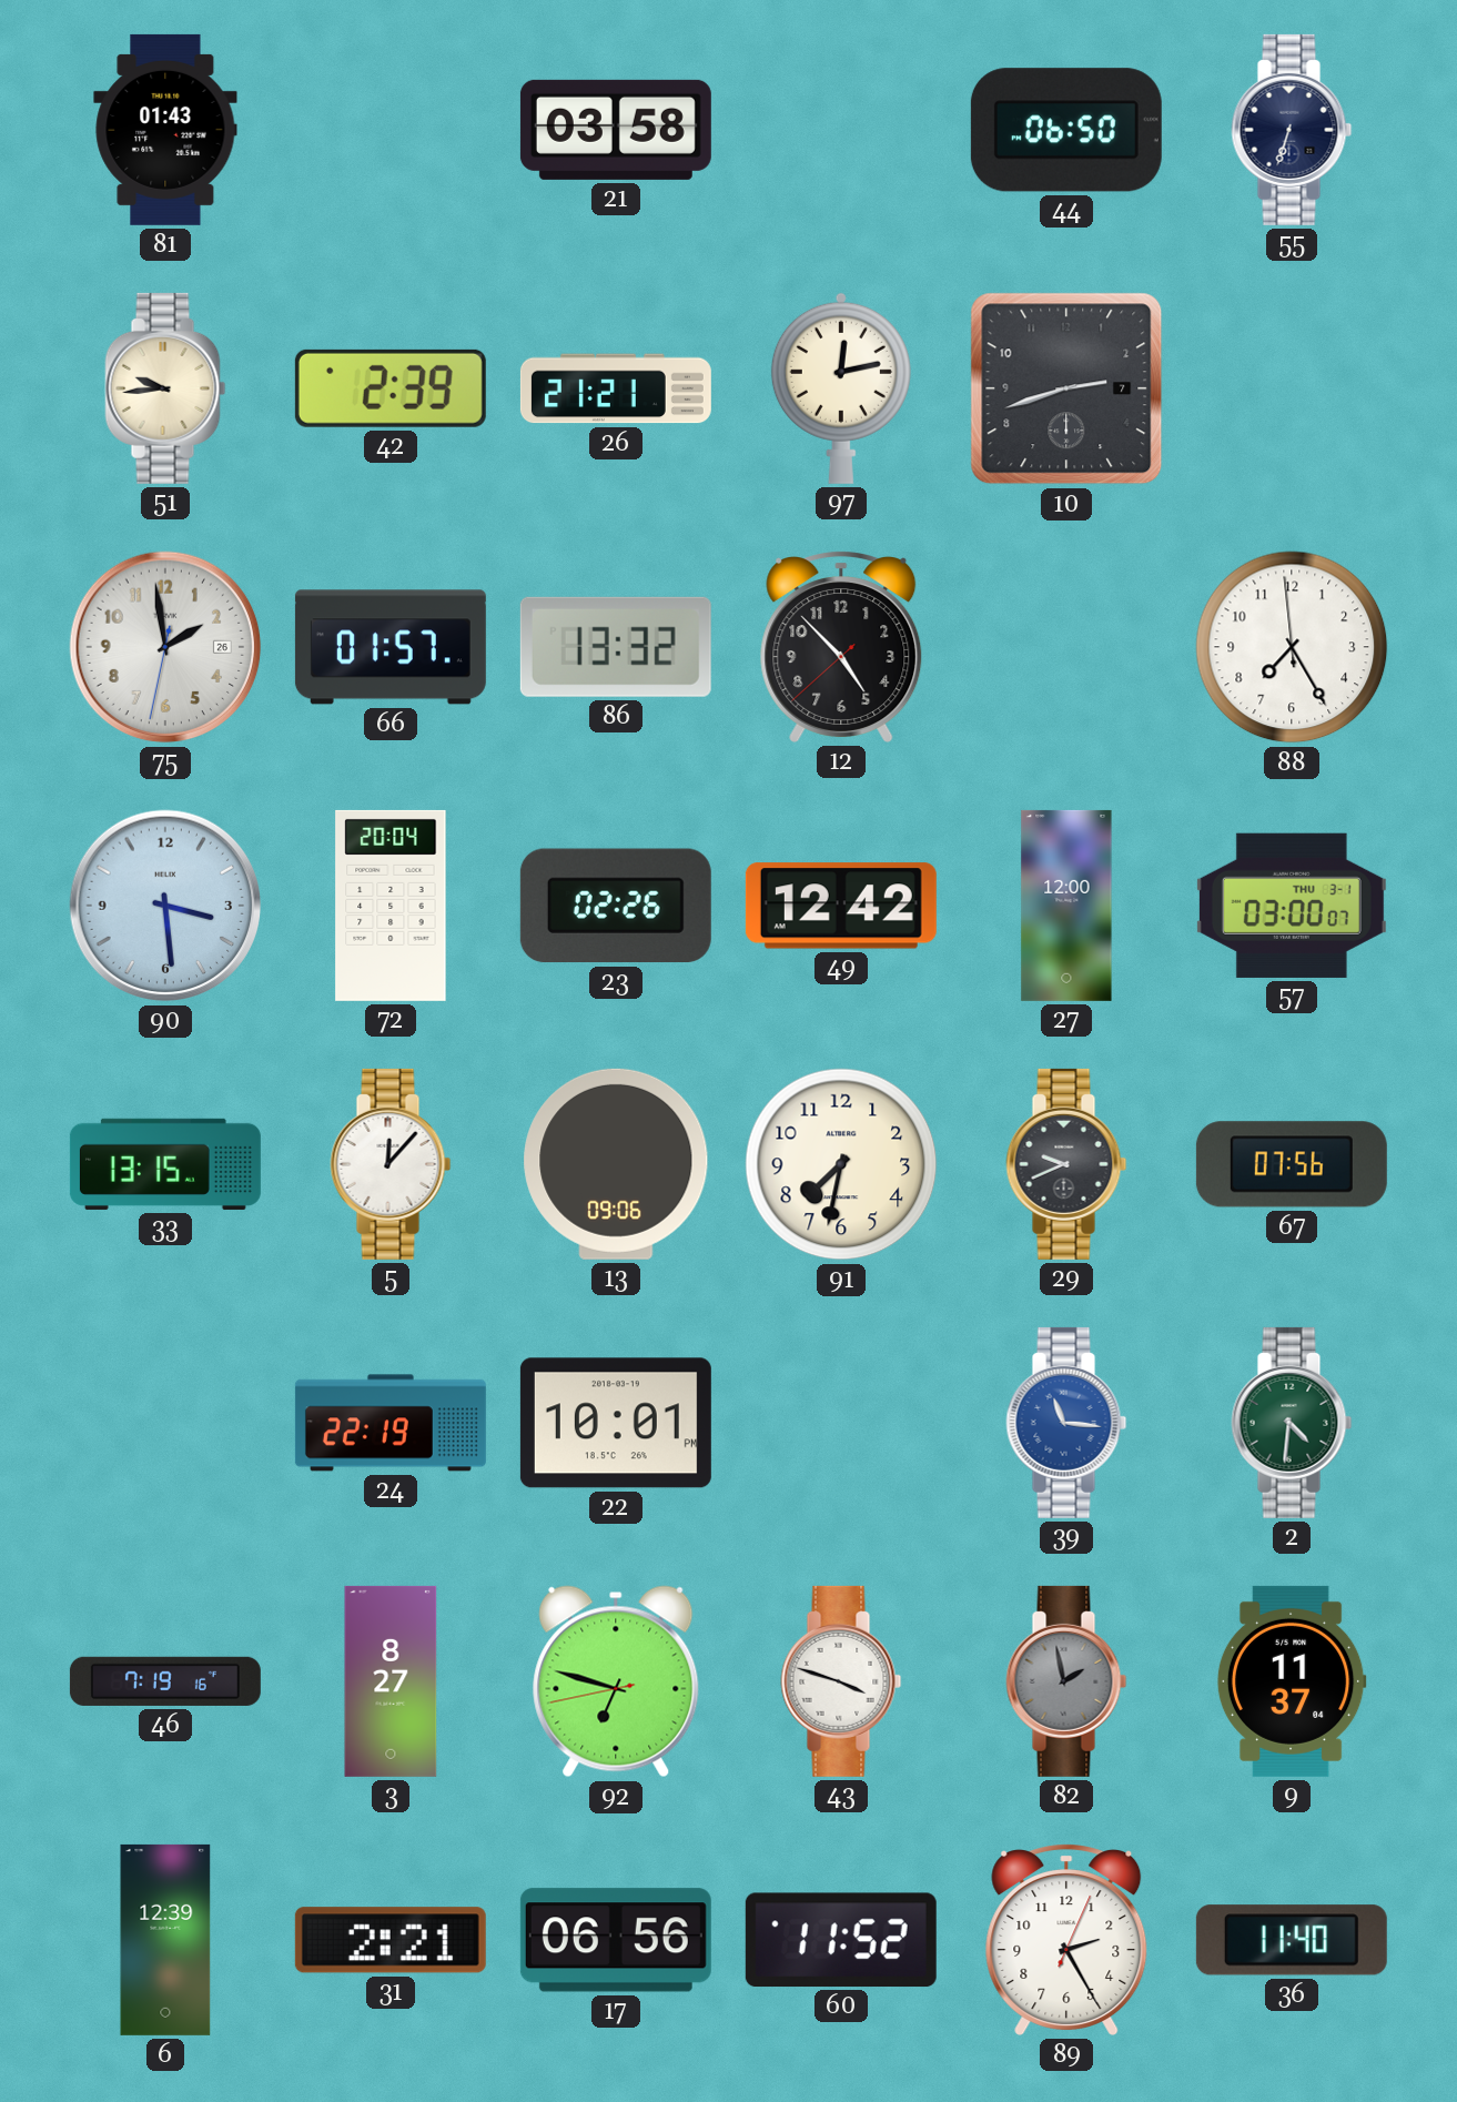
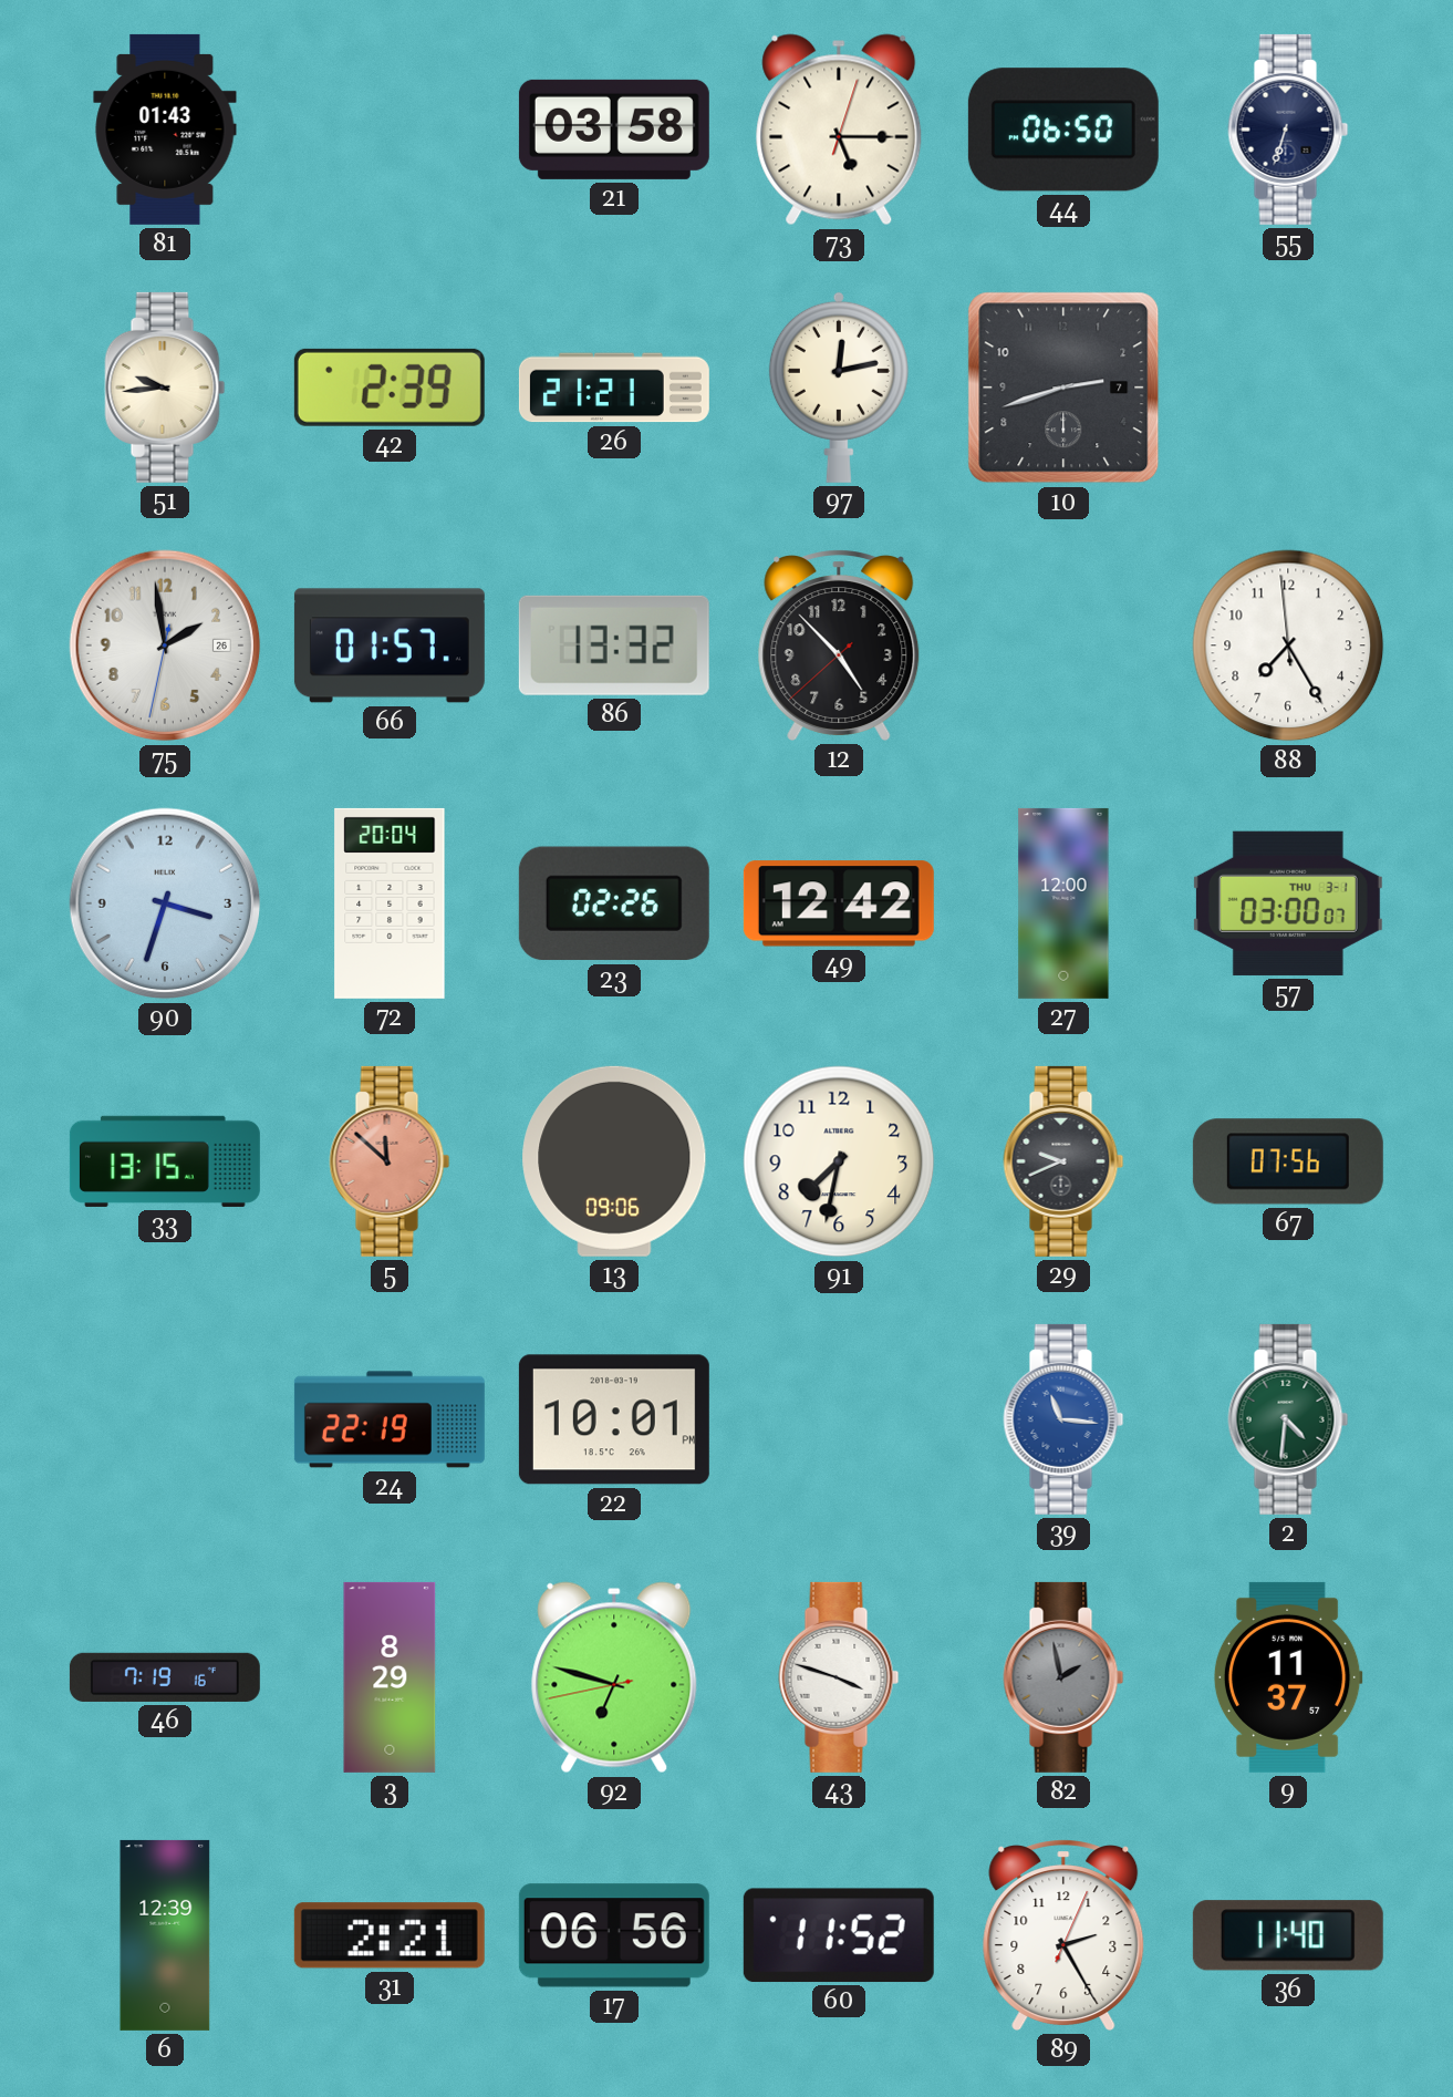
73: none -> 5:15
90: 3:29 -> 3:33
5: 12:07 -> 11:52
5 dial: white -> salmon
3: 8:27 -> 8:29
9: 11:37:04 -> 11:37:57
